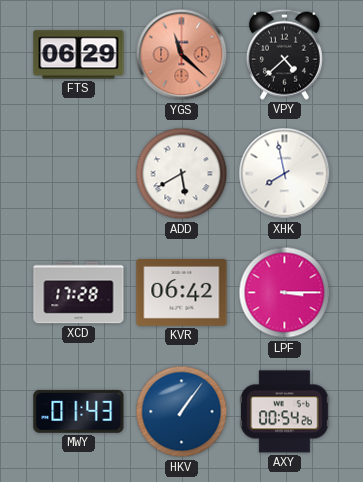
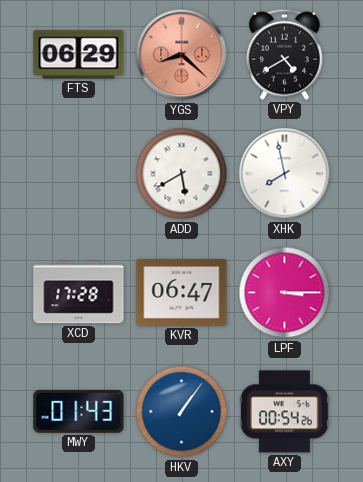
YGS: 11:22 -> 8:22
VPY: 4:38 -> 4:40
KVR: 06:42 -> 06:47
